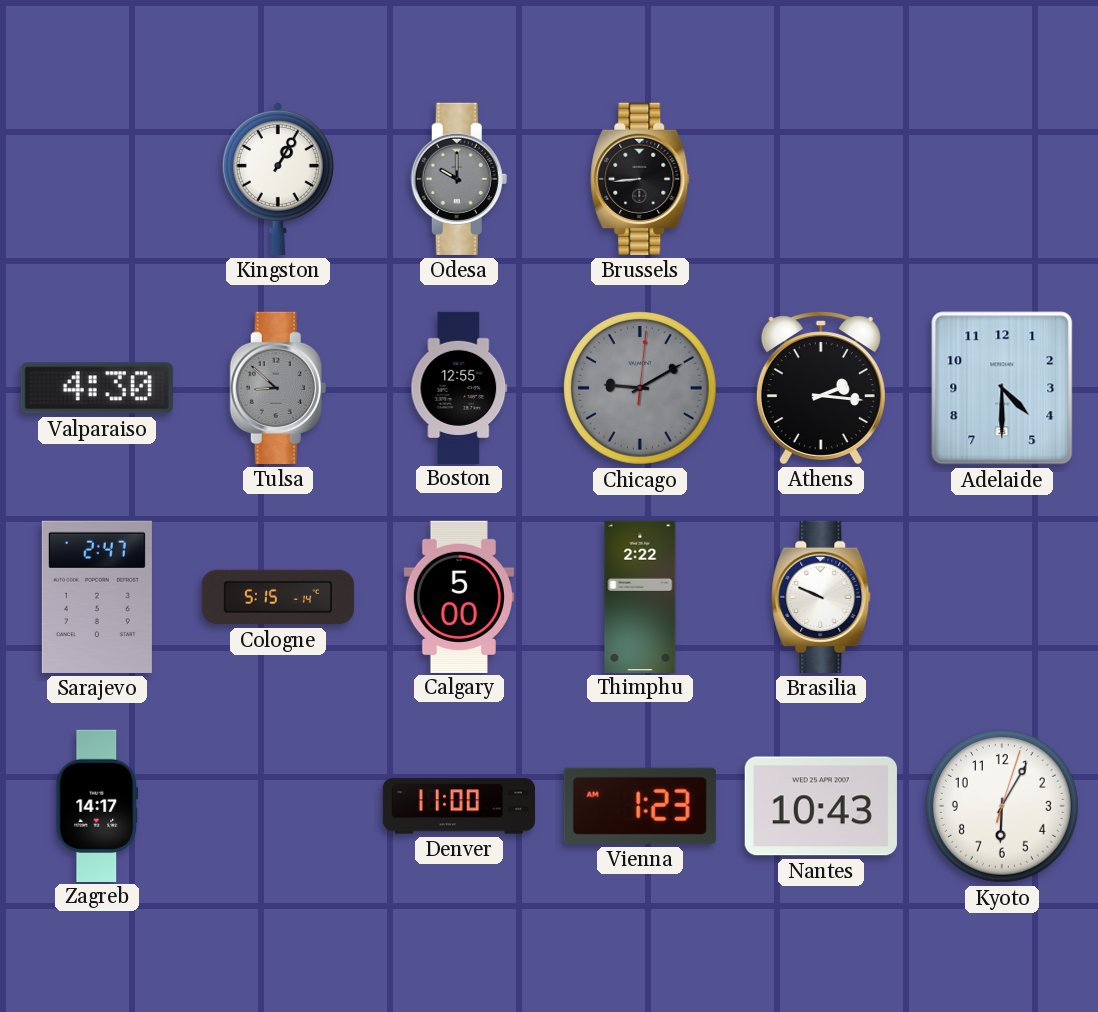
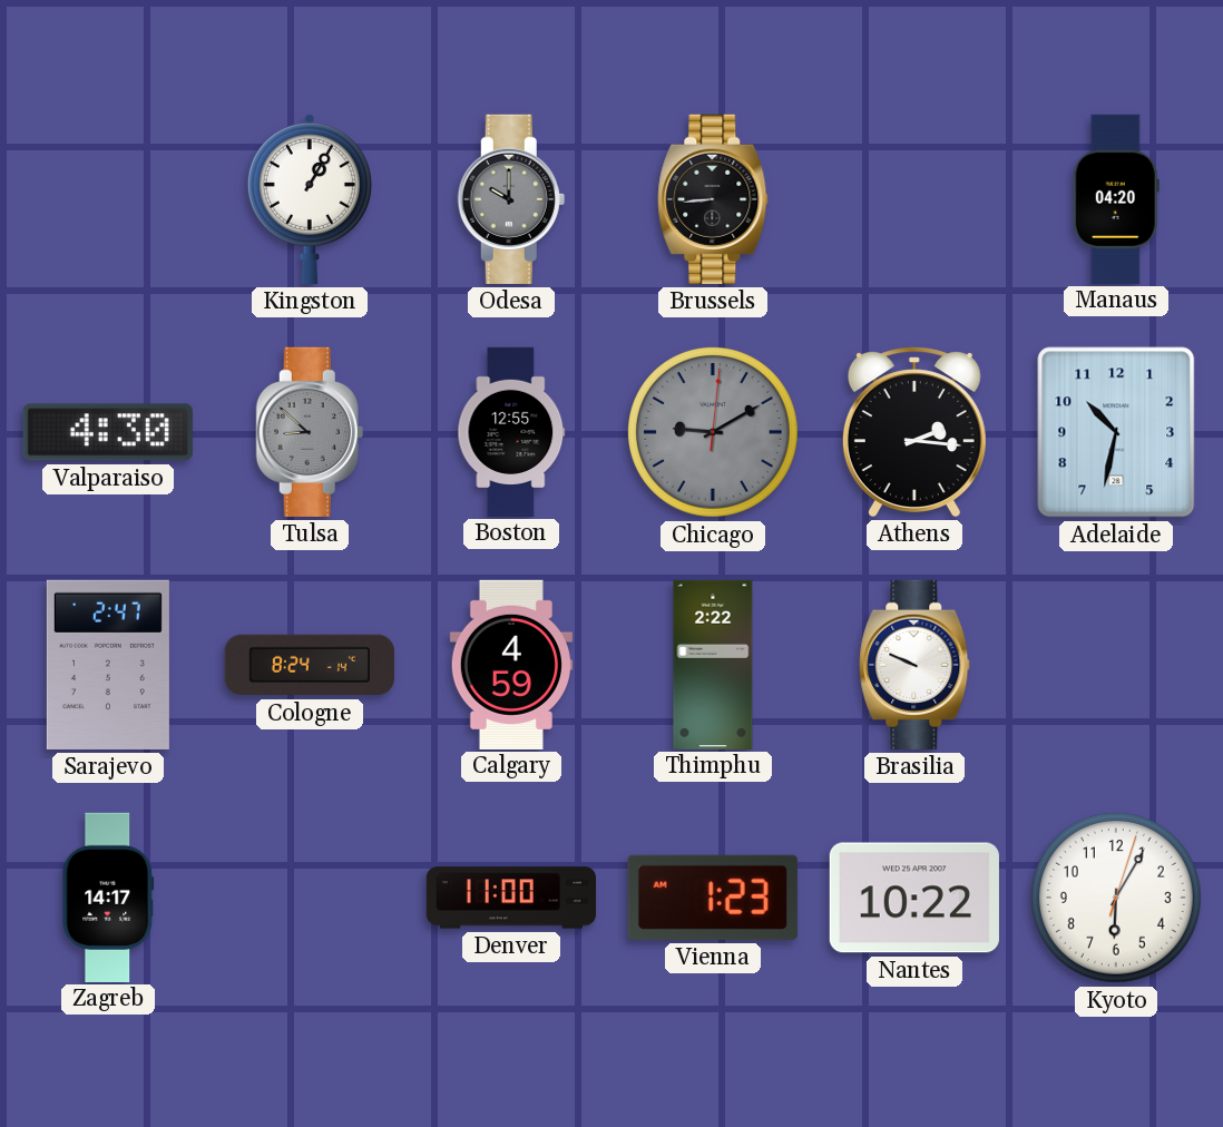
Manaus: none -> 04:20
Adelaide: 4:30 -> 10:32
Cologne: 5:15 -> 8:24
Calgary: 5:00 -> 4:59
Nantes: 10:43 -> 10:22
